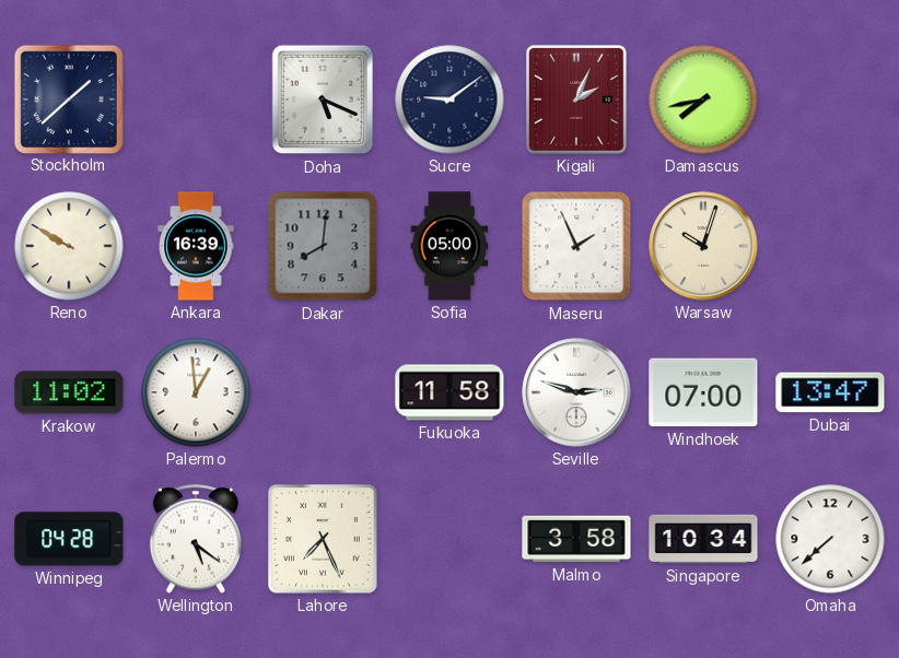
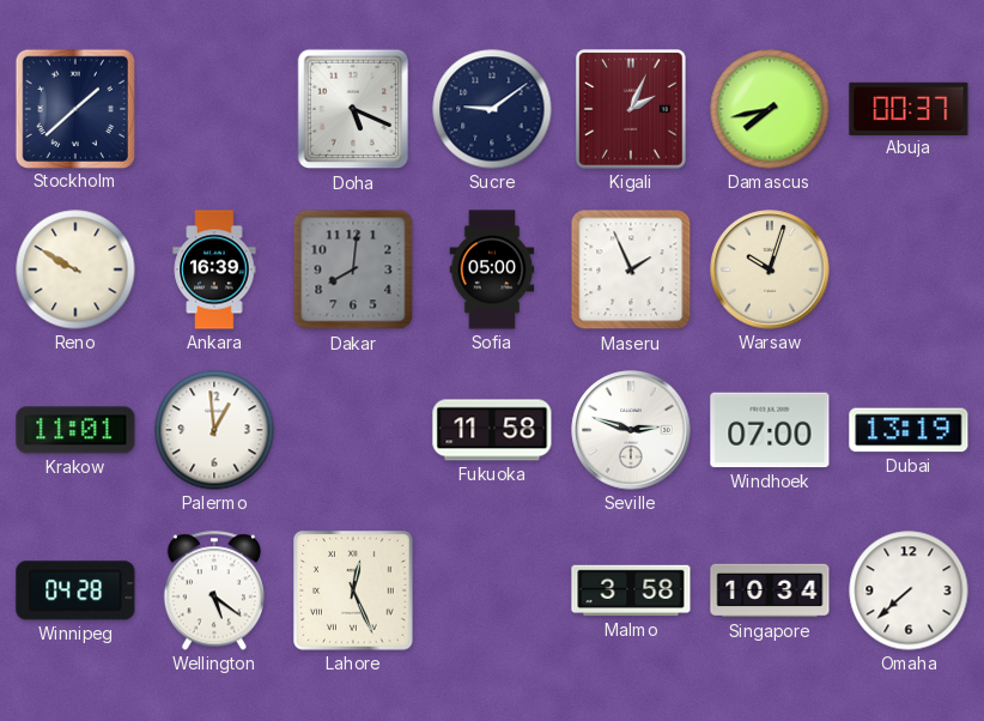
Abuja: none -> 00:37
Krakow: 11:02 -> 11:01
Dubai: 13:47 -> 13:19
Lahore: 7:26 -> 12:26
